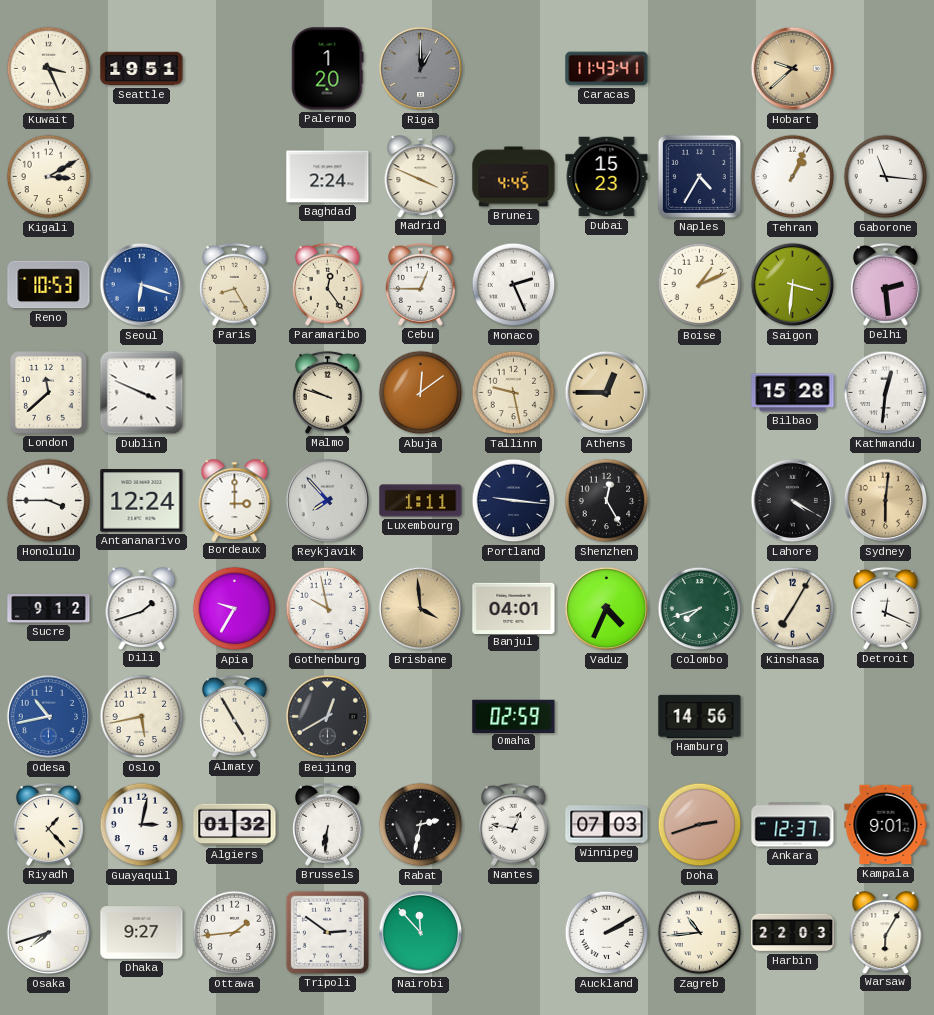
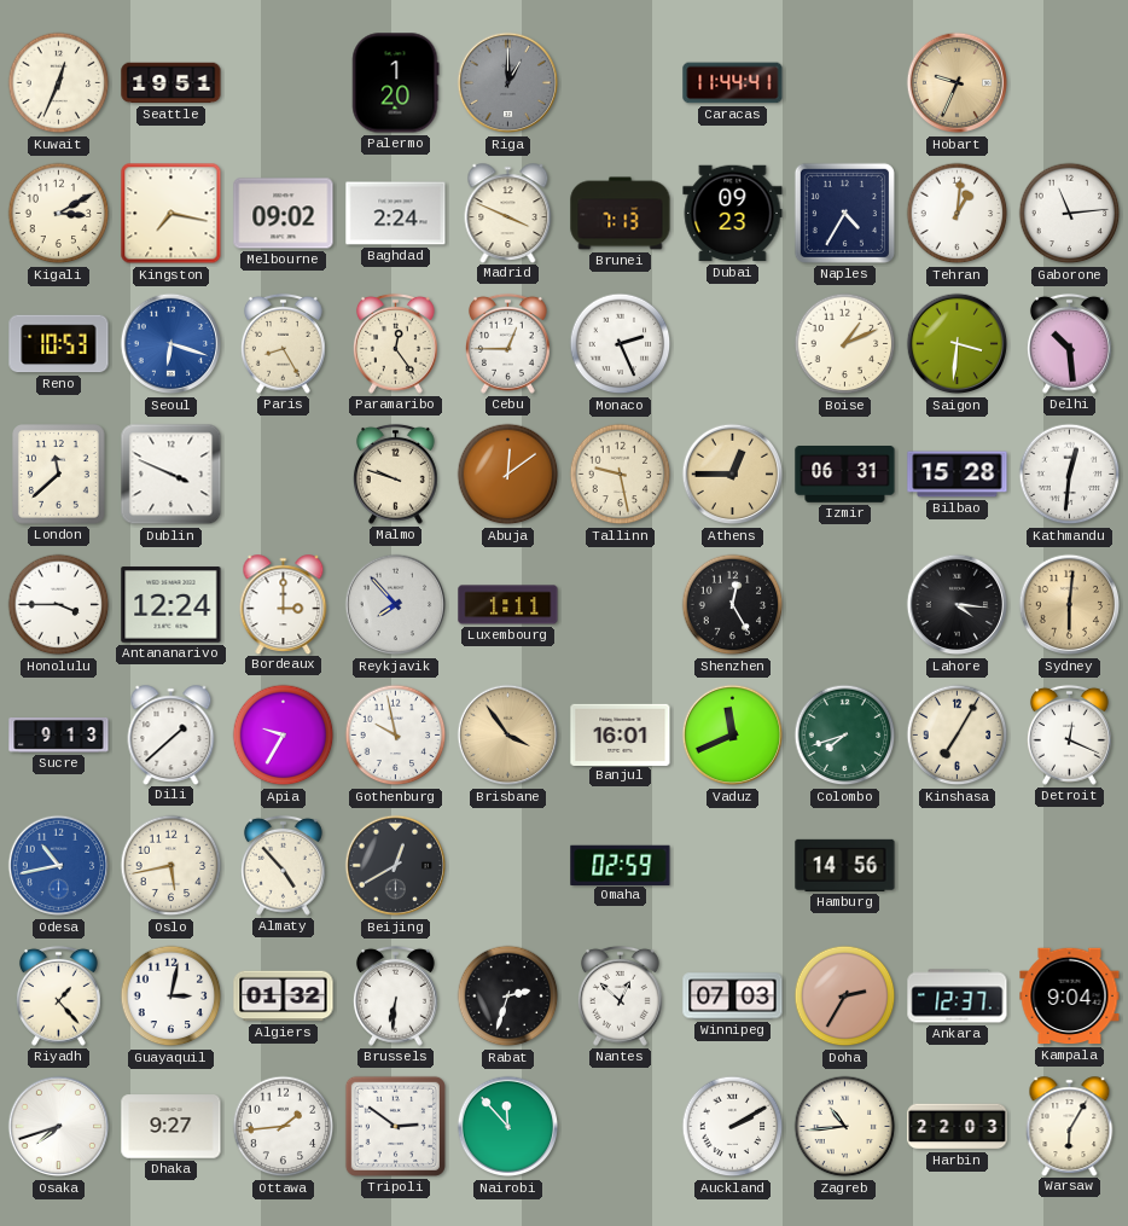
Kuwait: 3:26 -> 12:34
Caracas: 11:43 -> 11:44
Hobart: 9:38 -> 9:34
Kingston: none -> 7:17
Melbourne: none -> 09:02
Brunei: 4:45 -> 7:13
Dubai: 15:23 -> 09:23
Tehran: 1:04 -> 1:01
Gaborone: 11:16 -> 11:14
Delhi: 2:29 -> 10:29
Izmir: none -> 06:31
Portland: 9:16 -> none
Lahore: 4:20 -> 4:16
Sucre: 9:12 -> 9:13
Dili: 1:42 -> 1:38
Brisbane: 3:59 -> 3:54
Banjul: 04:01 -> 16:01
Vaduz: 4:34 -> 11:41
Almaty: 4:55 -> 4:53
Rabat: 2:32 -> 2:33
Nantes: 12:47 -> 12:52
Doha: 2:42 -> 2:35
Kampala: 9:01 -> 9:04
